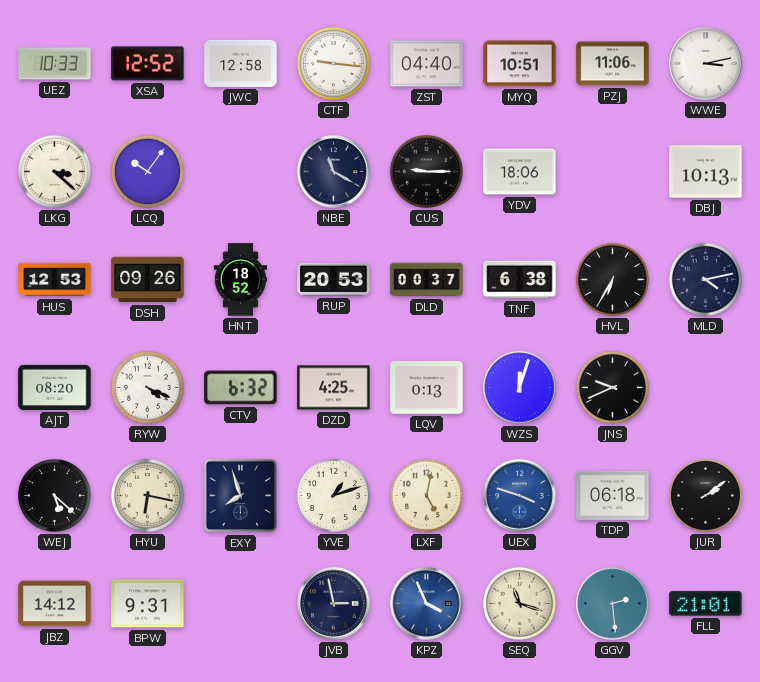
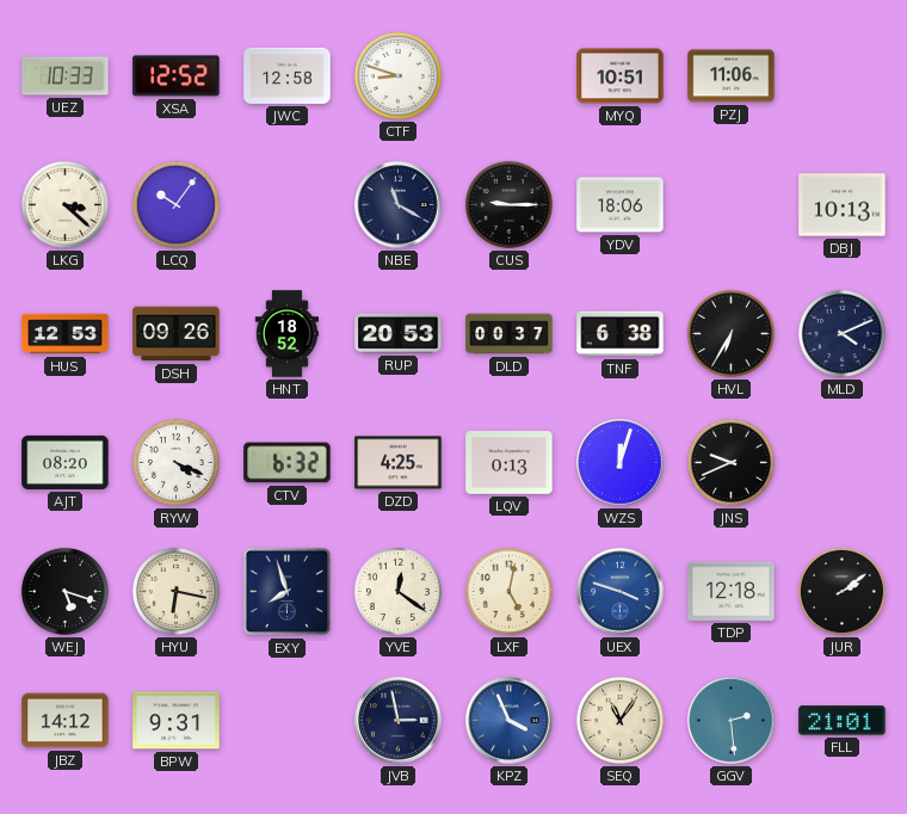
CTF: 9:16 -> 8:48
ZST: 04:40 -> none
WWE: 3:13 -> none
MLD: 4:13 -> 4:11
WEJ: 5:22 -> 5:18
YVE: 1:12 -> 12:21
TDP: 06:18 -> 12:18
SEQ: 11:18 -> 11:06
